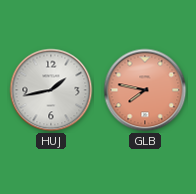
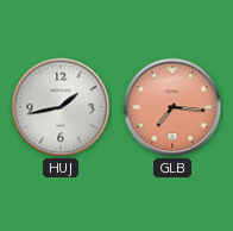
GLB: 7:47 -> 7:16
